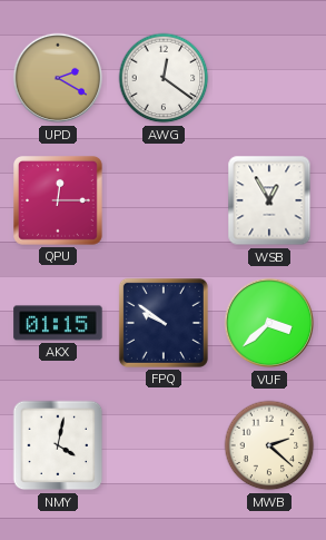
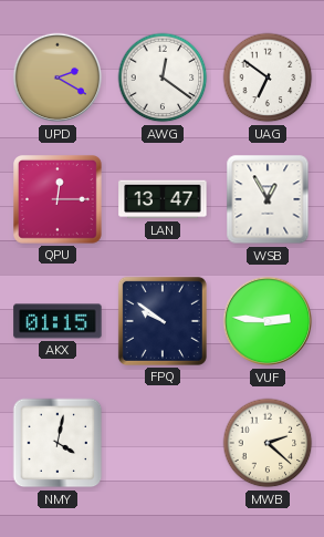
UAG: none -> 6:51
LAN: none -> 13:47
VUF: 3:38 -> 2:46
